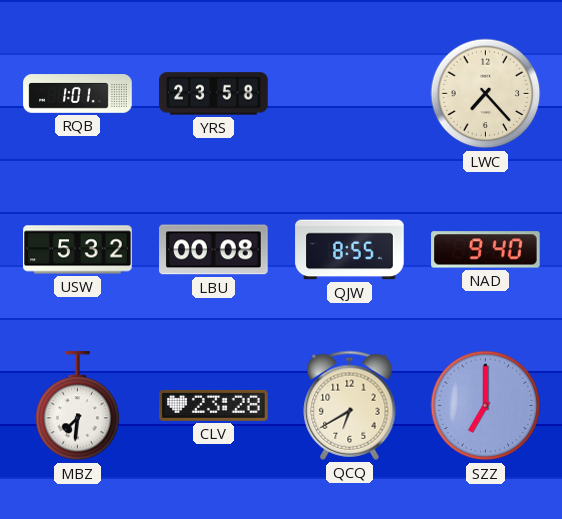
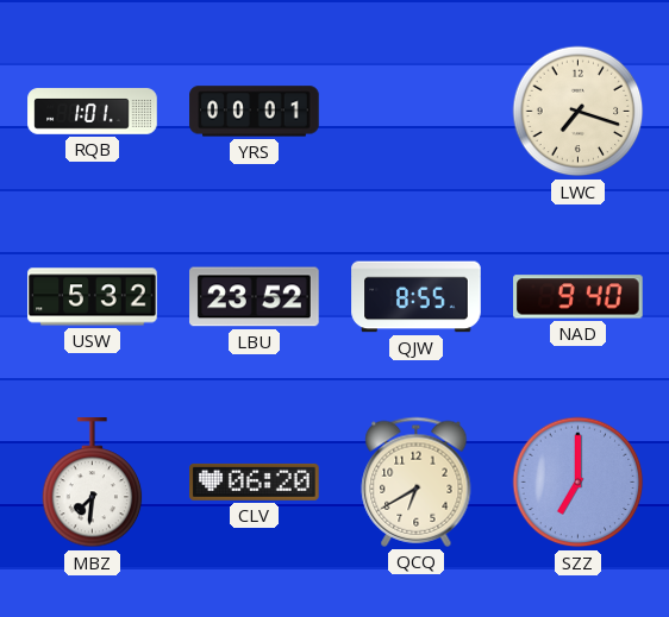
YRS: 23:58 -> 00:01
LWC: 7:23 -> 7:18
LBU: 00:08 -> 23:52
CLV: 23:28 -> 06:20
